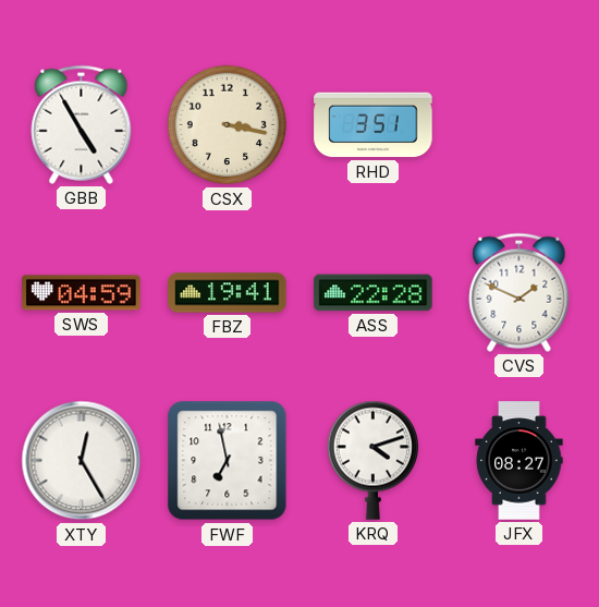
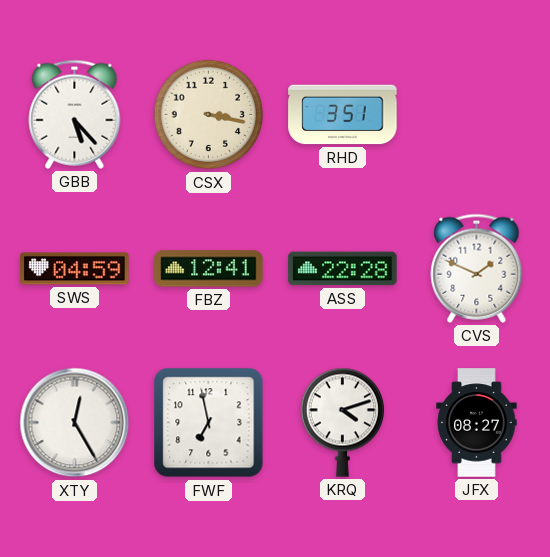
GBB: 4:55 -> 5:23
FBZ: 19:41 -> 12:41
